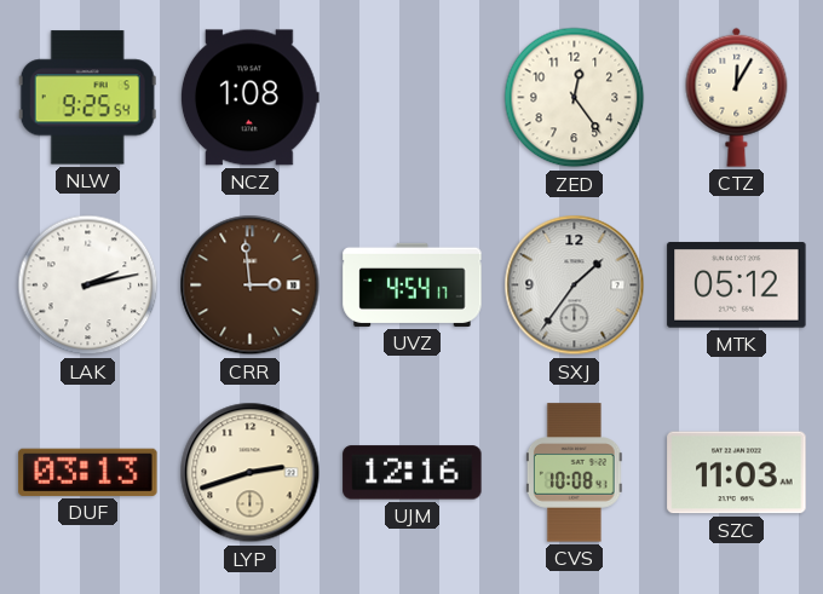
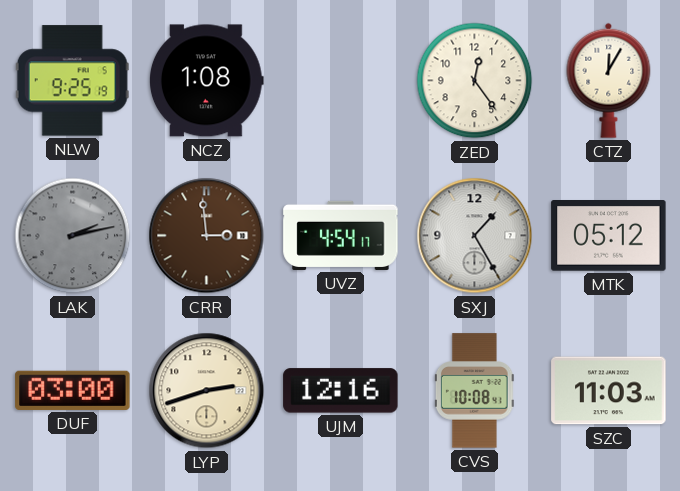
NLW: 9:25:54 -> 9:25:19
LAK dial: white -> grey
SXJ: 1:36 -> 1:25
DUF: 03:13 -> 03:00
